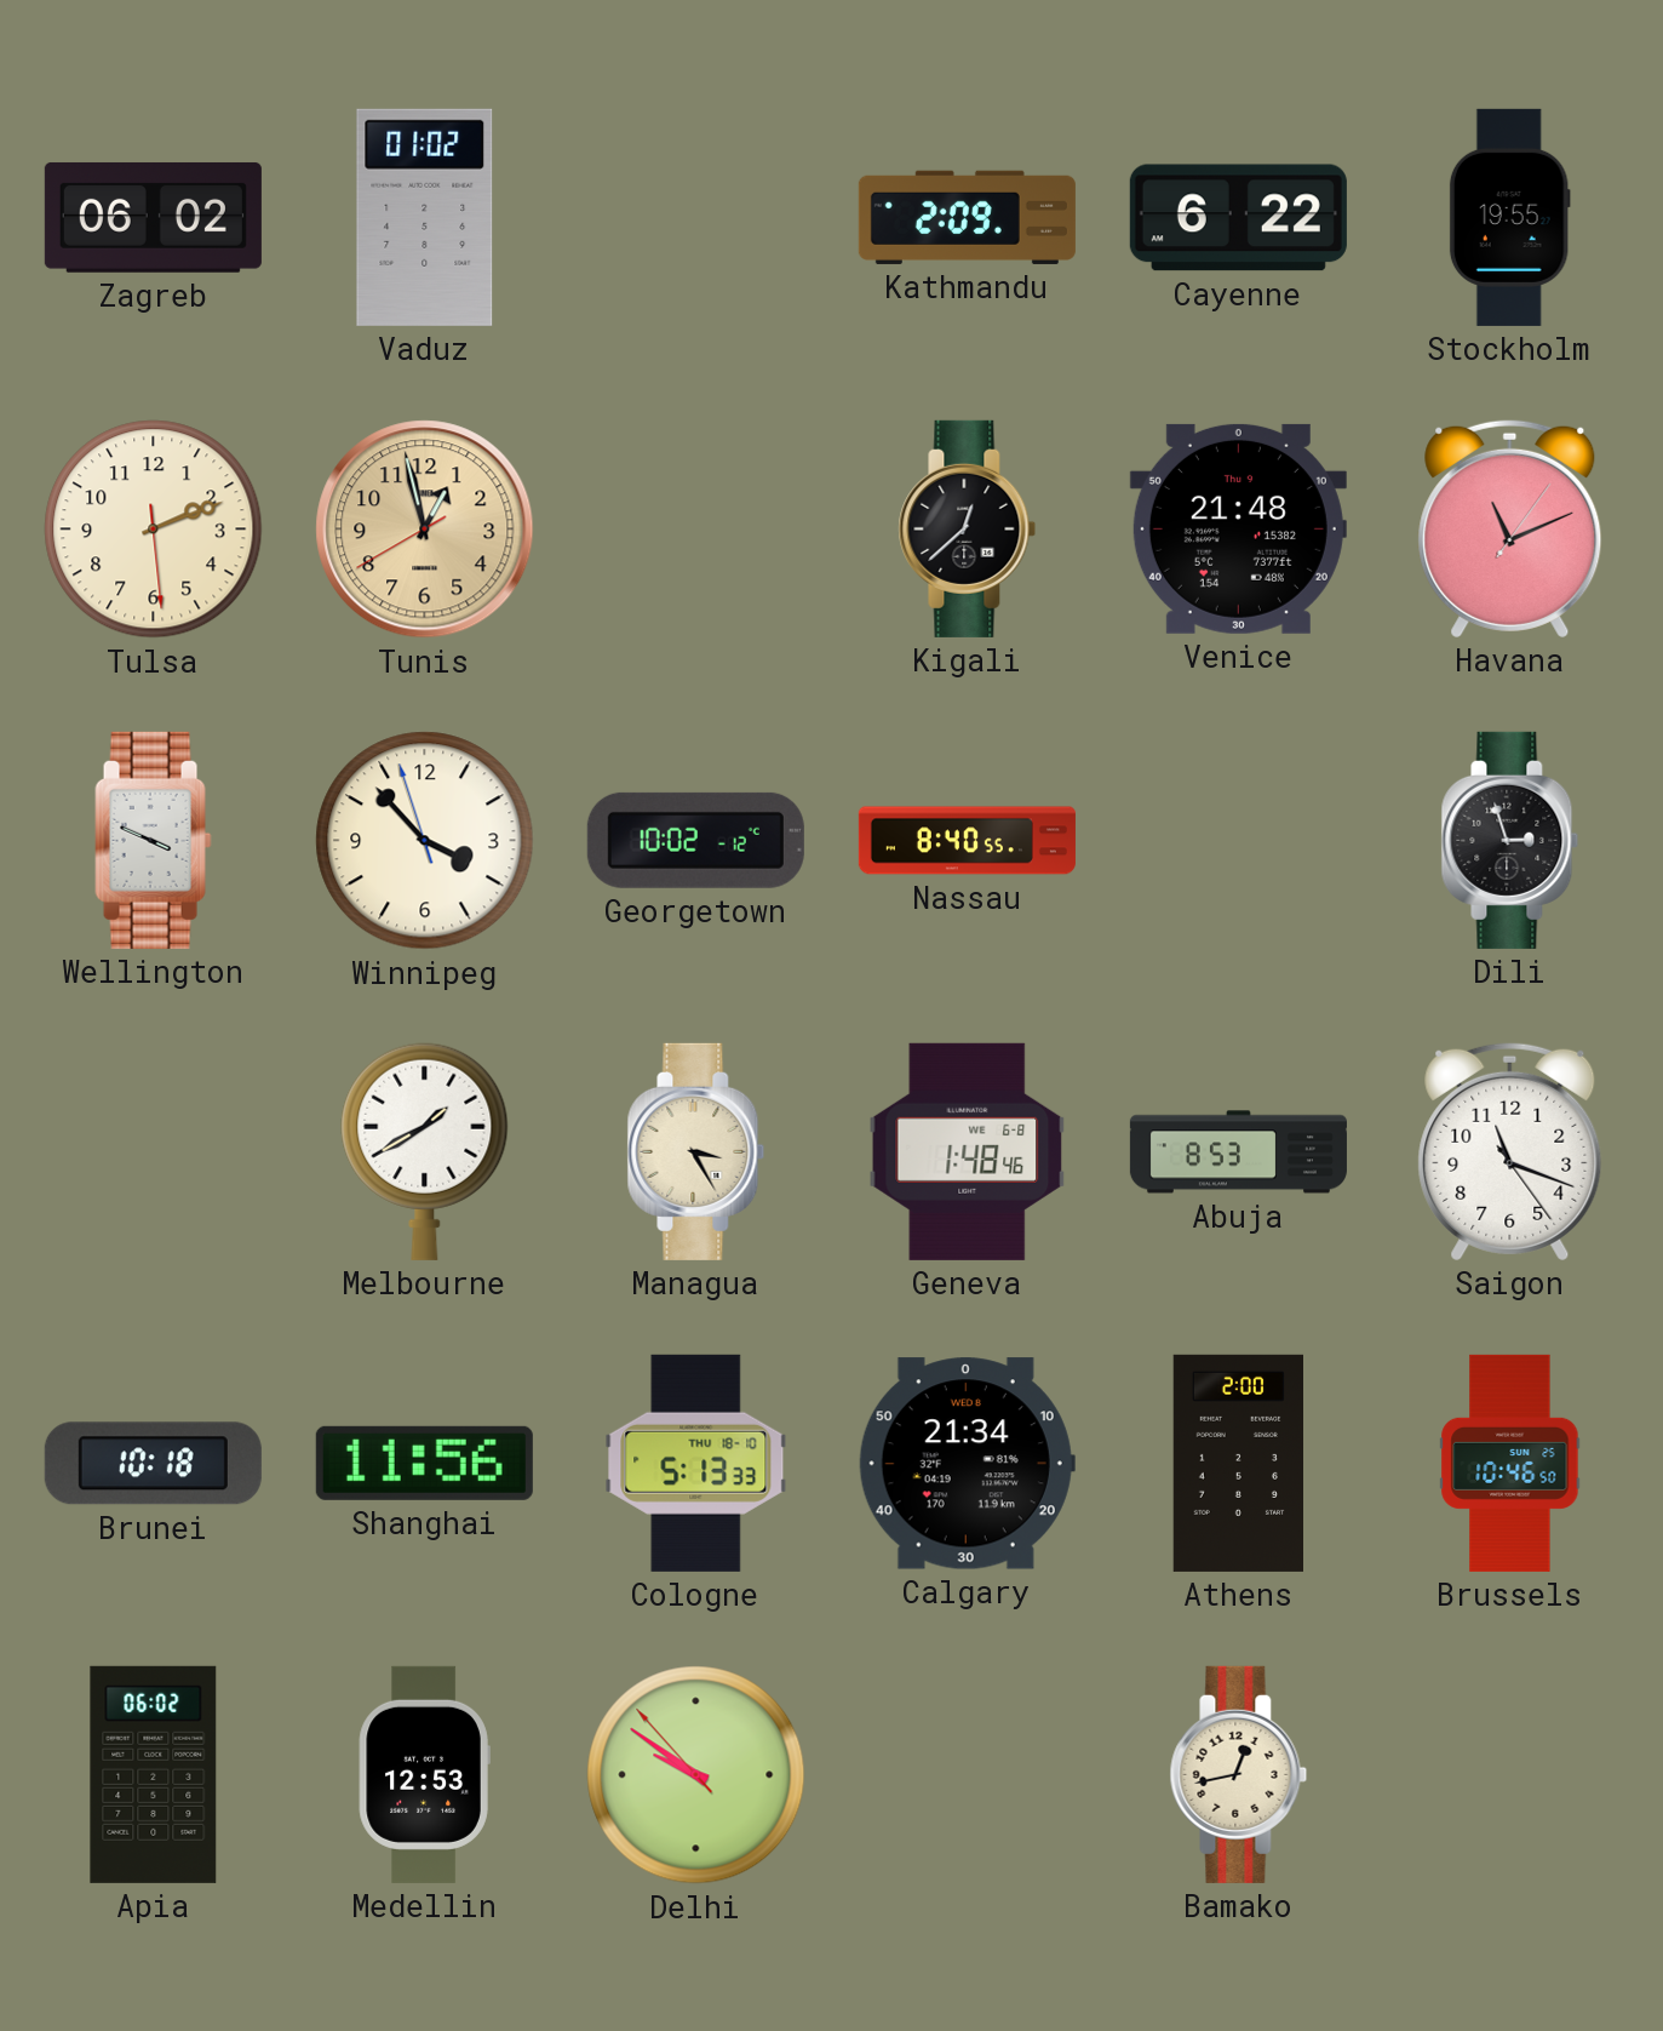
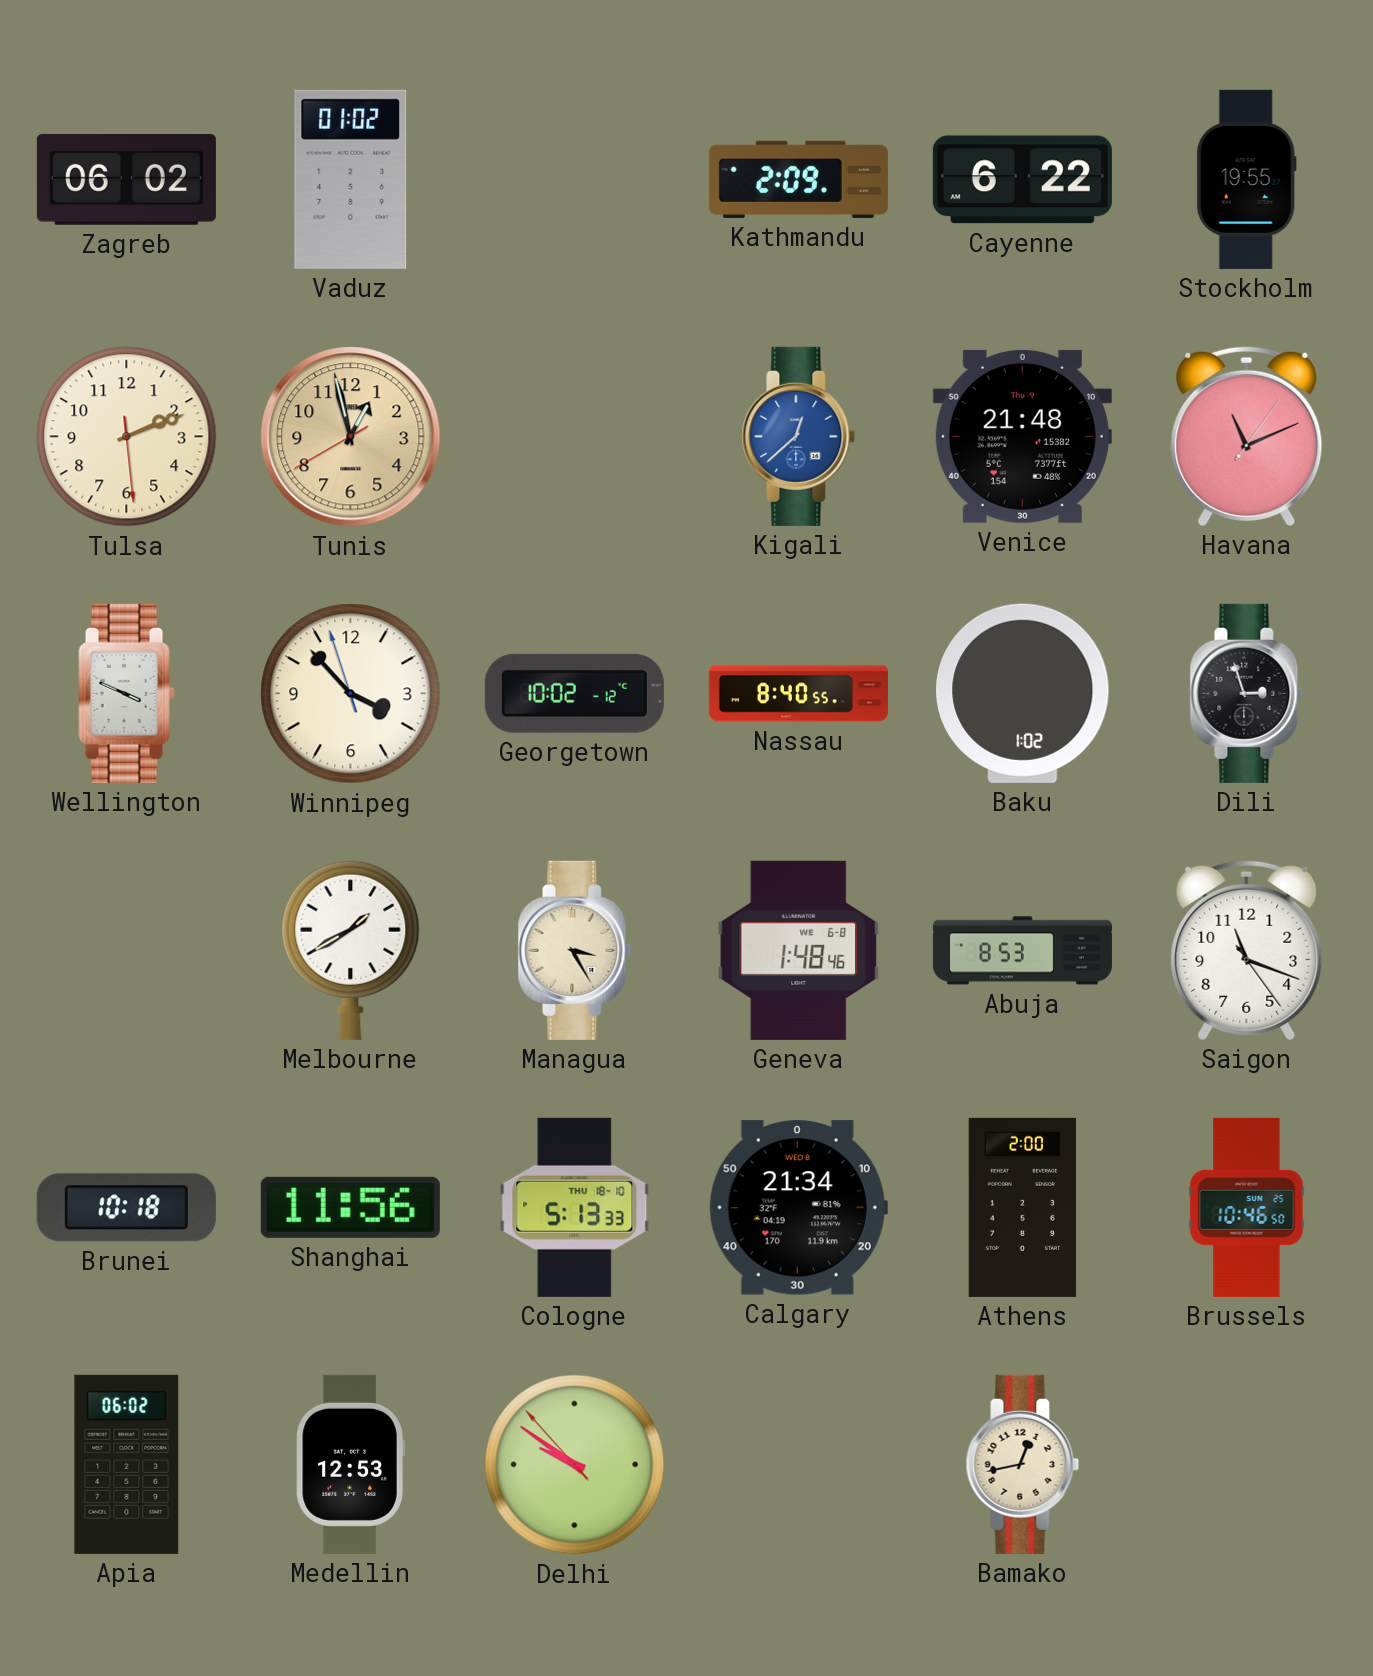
Kigali dial: black -> blue
Baku: none -> 1:02
